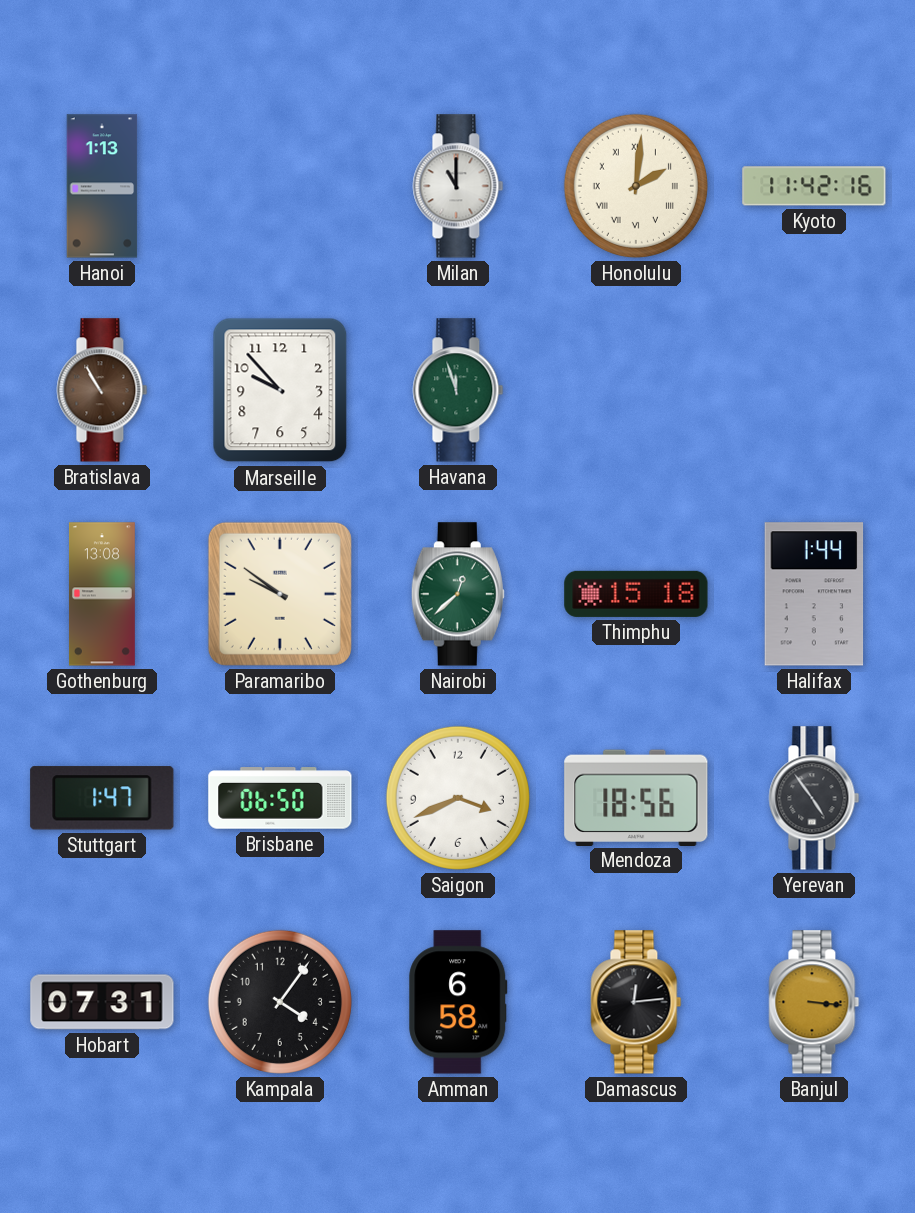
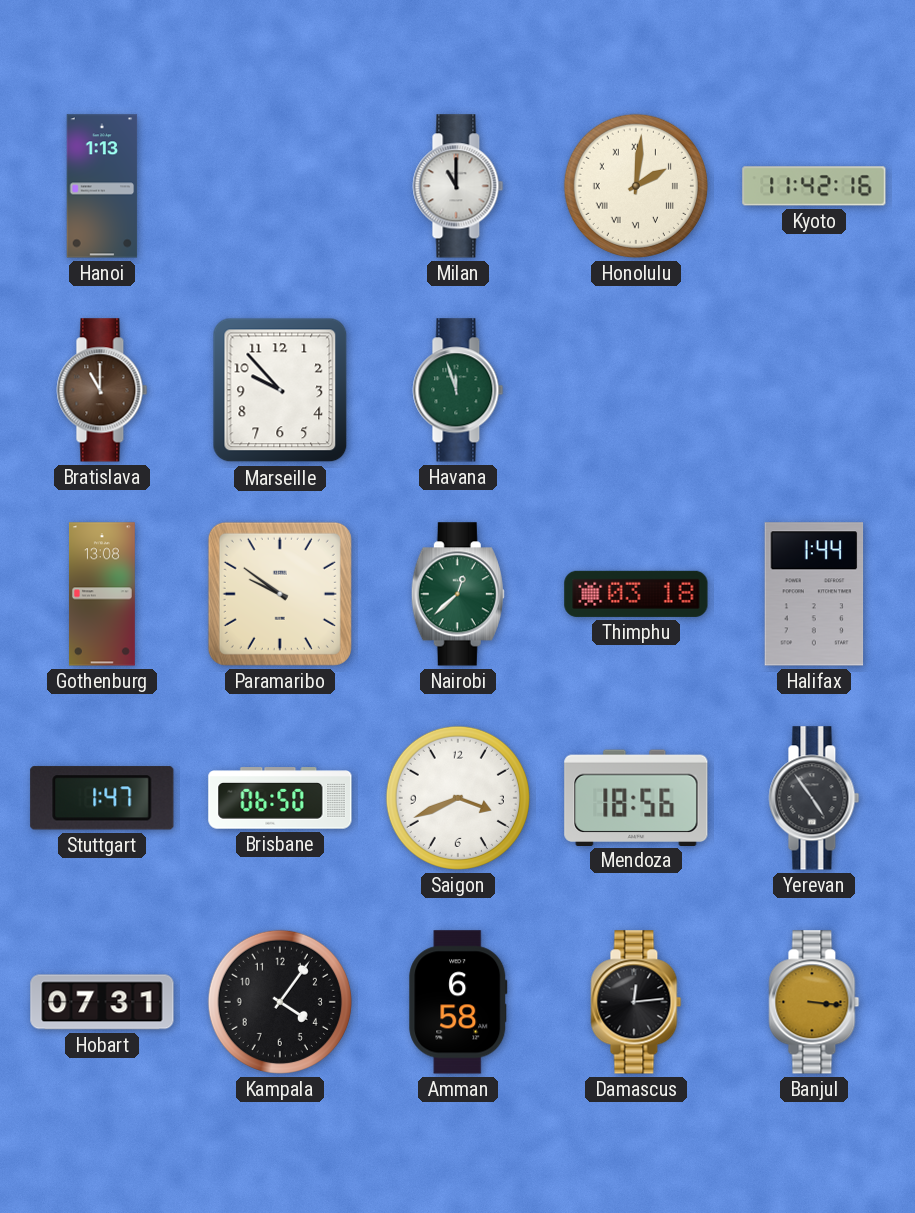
Bratislava: 10:55 -> 11:00
Thimphu: 15:18 -> 03:18
